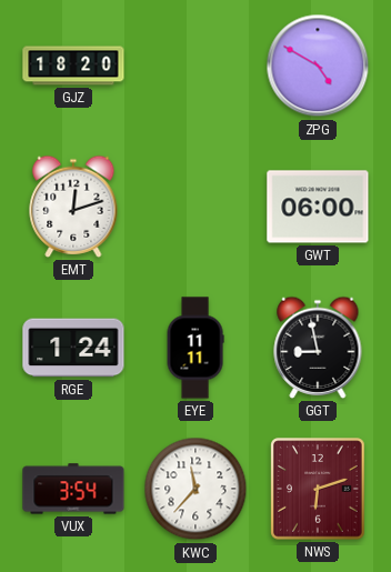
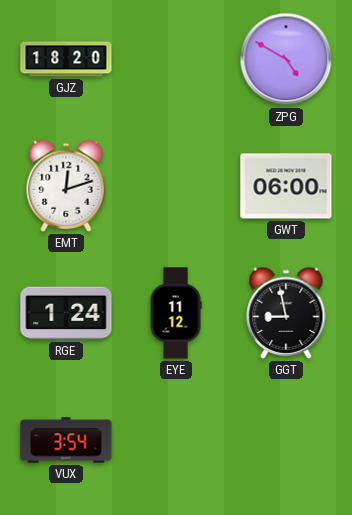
EYE: 11:11 -> 11:12
KWC: 11:37 -> none
NWS: 6:12 -> none
